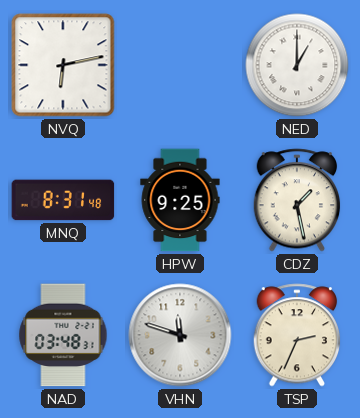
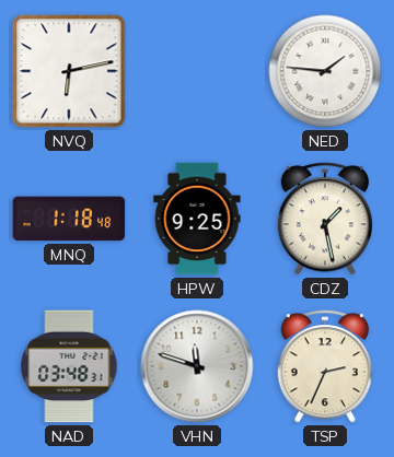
NED: 1:00 -> 1:46
MNQ: 8:31 -> 1:18
